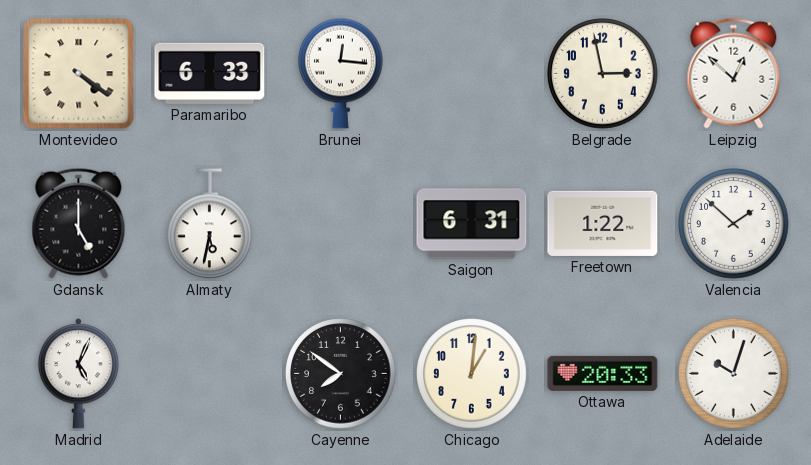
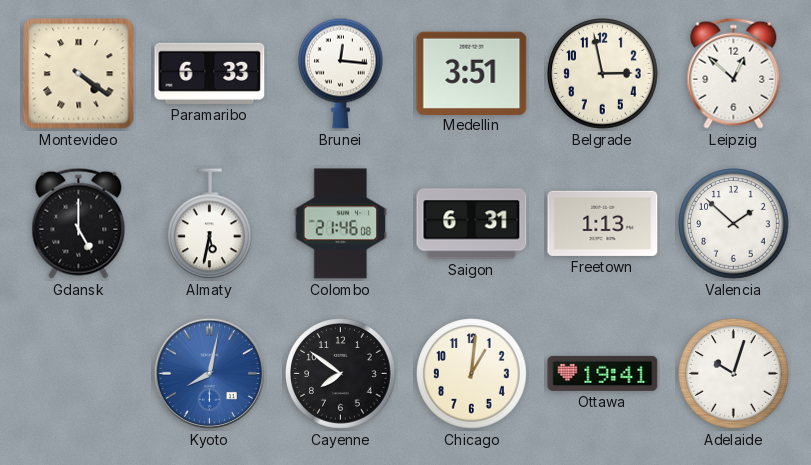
Medellin: none -> 3:51
Colombo: none -> 21:46
Freetown: 1:22 -> 1:13
Madrid: 5:04 -> none
Kyoto: none -> 8:02
Ottawa: 20:33 -> 19:41
